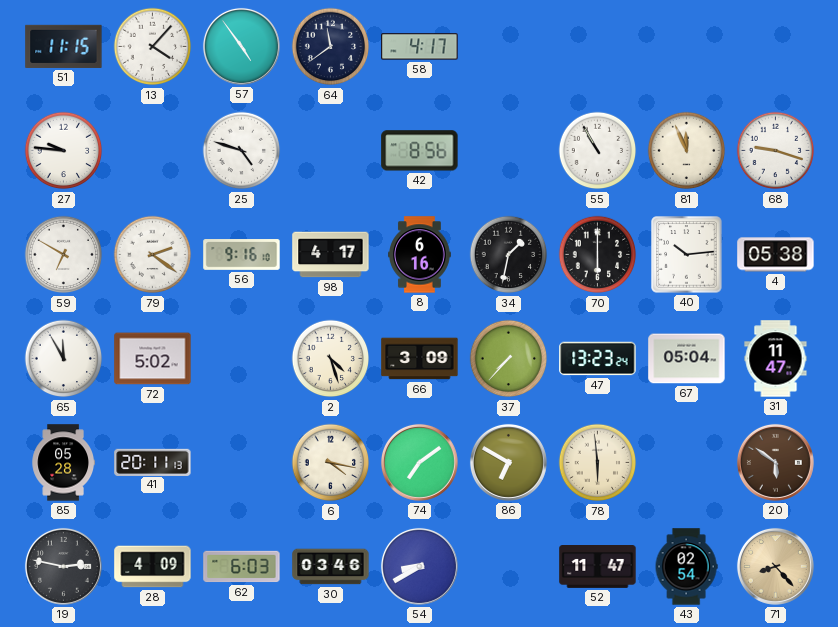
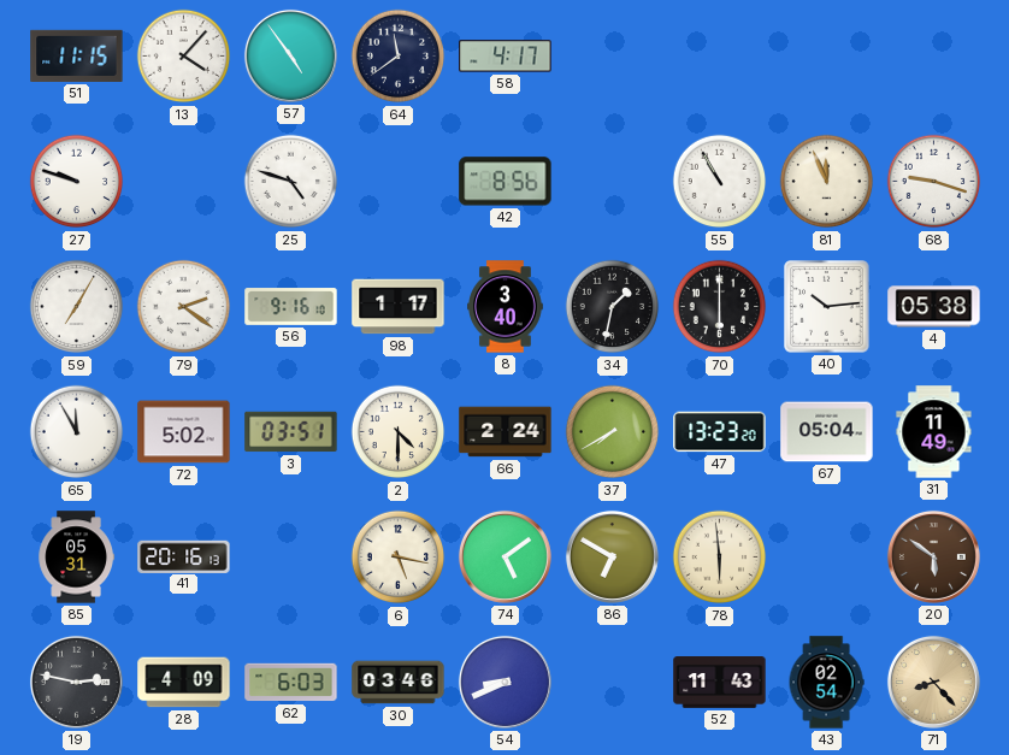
27: 9:46 -> 9:48
59: 6:50 -> 7:05
98: 4:17 -> 1:17
8: 6:16 -> 3:40
3: none -> 03:51
2: 4:27 -> 4:30
66: 3:09 -> 2:24
37: 7:37 -> 7:40
47: 13:23:24 -> 13:23:20
31: 11:47 -> 11:49
85: 05:28 -> 05:31
41: 20:11 -> 20:16
6: 4:17 -> 5:17
74: 7:09 -> 5:09
54: 8:40 -> 8:41
52: 11:47 -> 11:43
